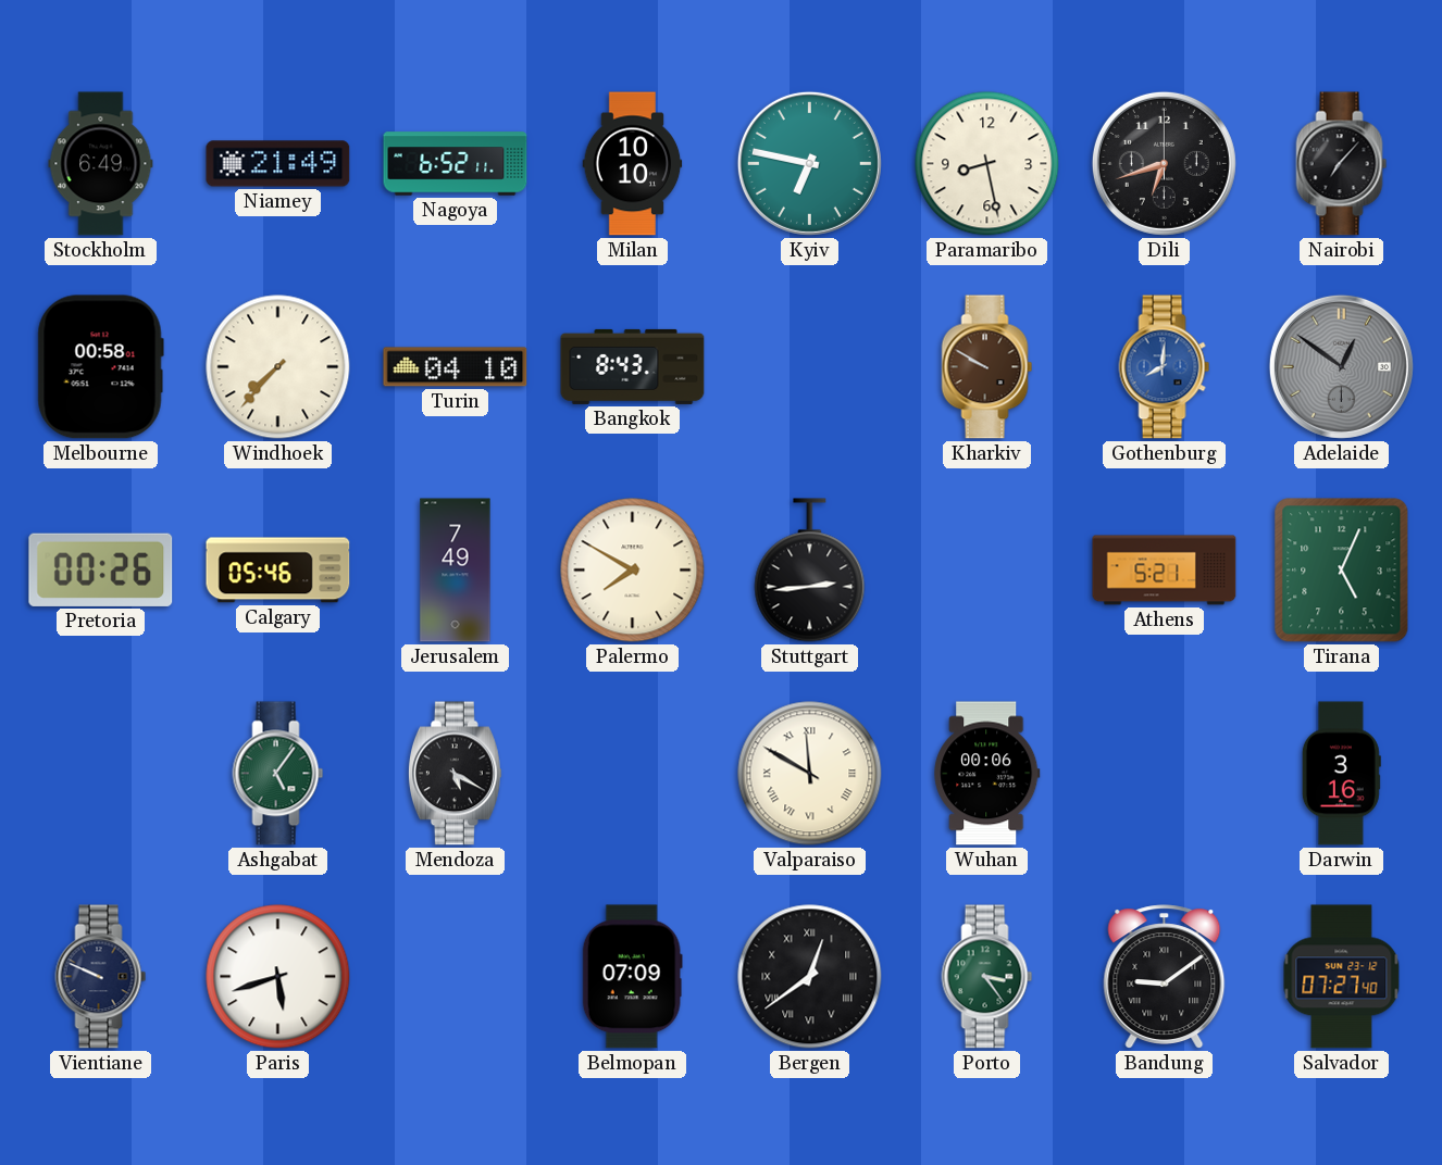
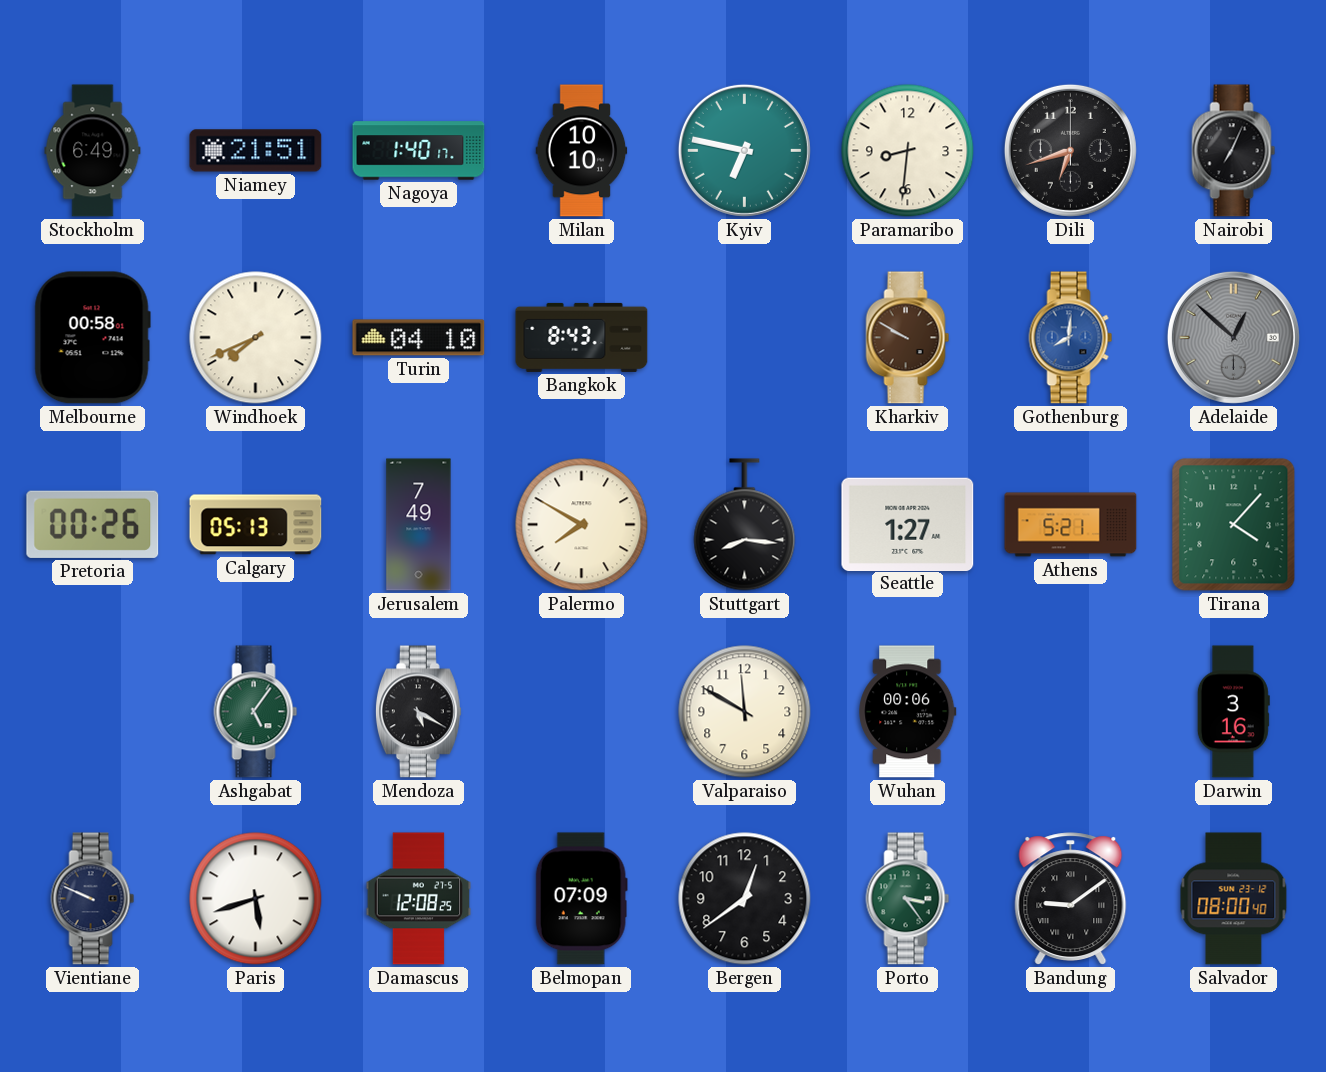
Niamey: 21:49 -> 21:51
Nagoya: 6:52 -> 1:40
Paramaribo: 8:28 -> 8:31
Nairobi: 7:07 -> 7:04
Windhoek: 7:37 -> 7:41
Adelaide: 12:51 -> 12:52
Calgary: 05:46 -> 05:13
Stuttgart: 2:44 -> 8:16
Seattle: none -> 1:27
Tirana: 5:04 -> 4:07
Valparaiso numerals: Roman -> Arabic
Damascus: none -> 12:08
Bergen numerals: Roman -> Arabic
Salvador: 07:27 -> 08:00
